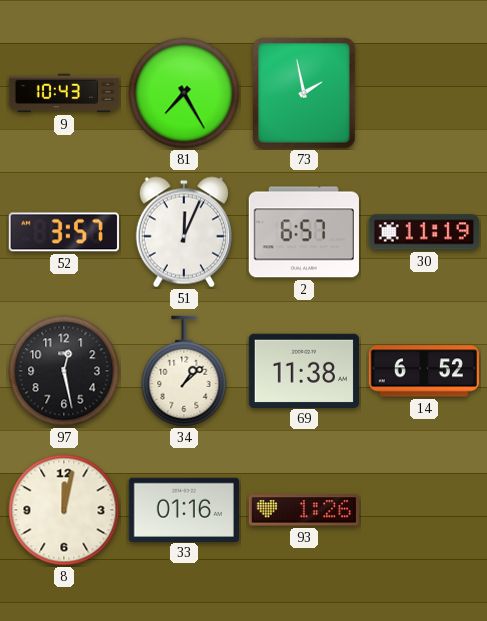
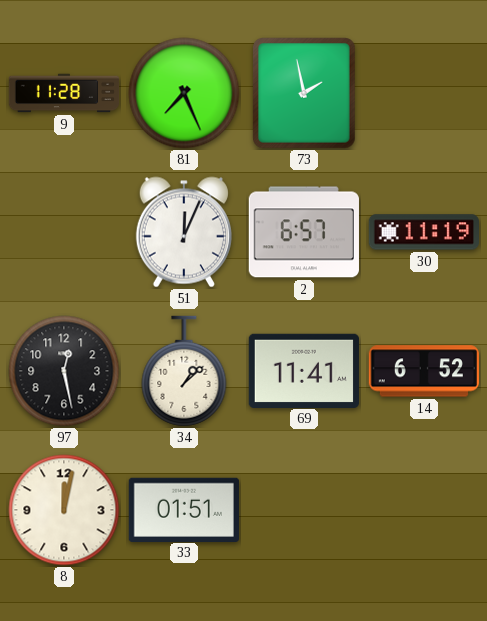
9: 10:43 -> 11:28
81: 7:25 -> 7:26
52: 3:57 -> none
69: 11:38 -> 11:41
33: 01:16 -> 01:51
93: 1:26 -> none
